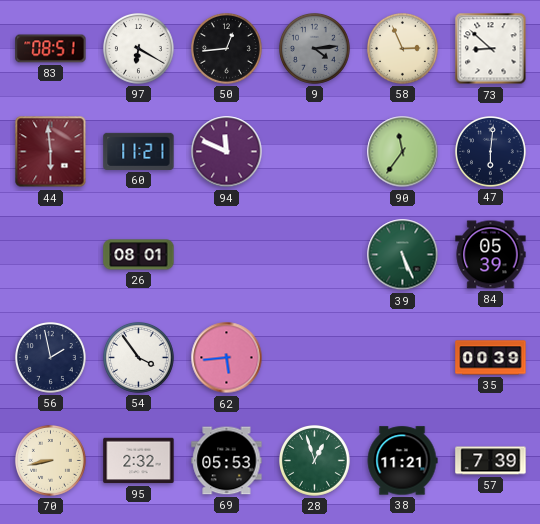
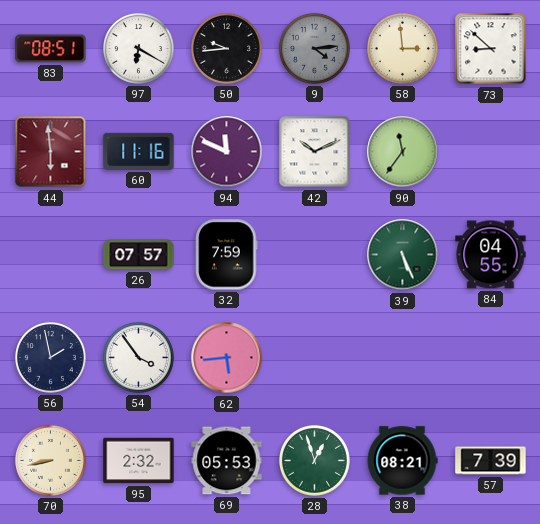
50: 12:44 -> 9:44
58: 2:56 -> 2:59
60: 11:21 -> 11:16
42: none -> 10:11
47: 6:01 -> none
26: 08:01 -> 07:57
32: none -> 7:59
84: 05:39 -> 04:55
35: 00:39 -> none
38: 11:21 -> 08:21
